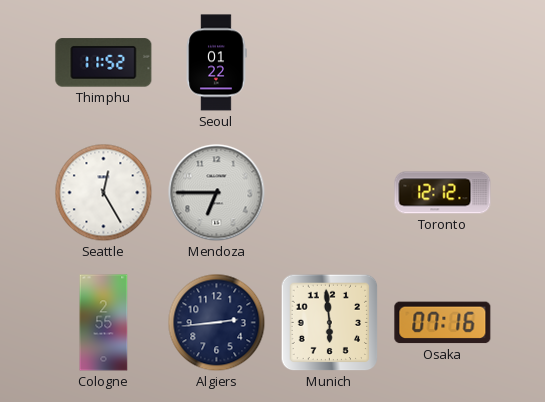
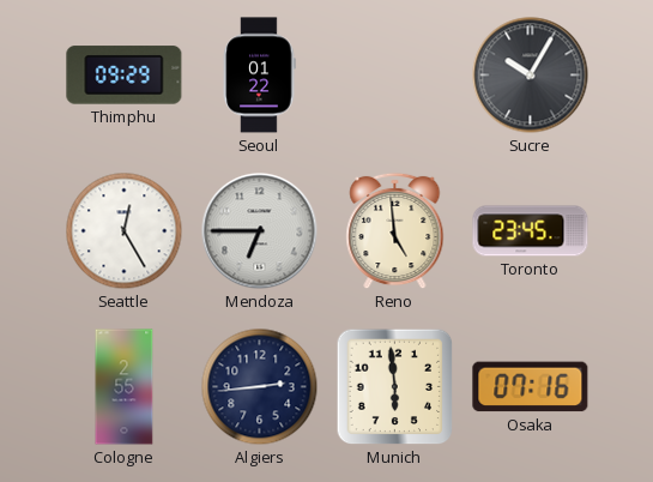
Thimphu: 11:52 -> 09:29
Sucre: none -> 10:05
Reno: none -> 4:59
Toronto: 12:12 -> 23:45
